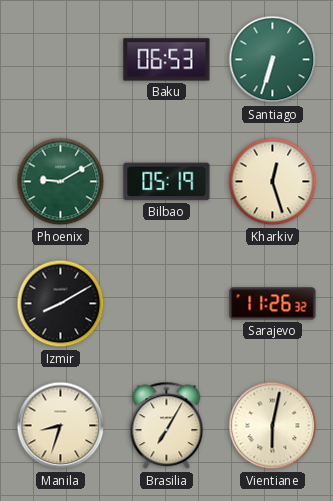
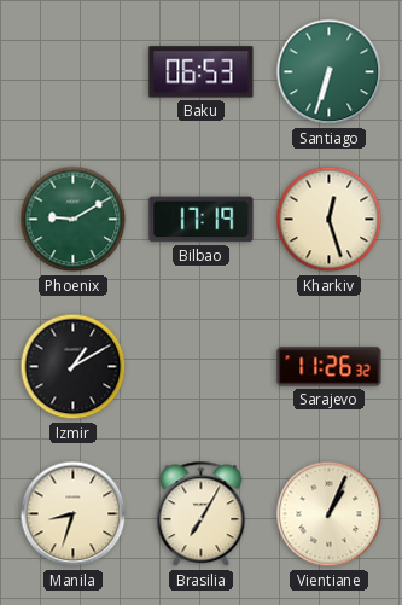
Bilbao: 05:19 -> 17:19
Izmir: 8:10 -> 1:10
Vientiane: 6:02 -> 1:04
